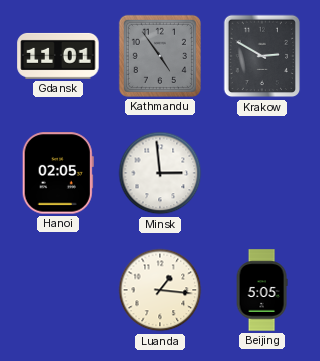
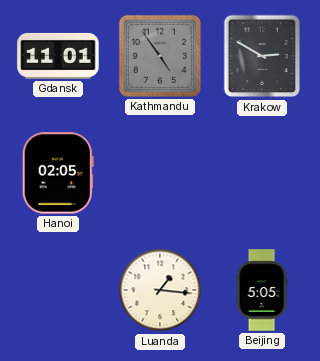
Minsk: 2:59 -> none
